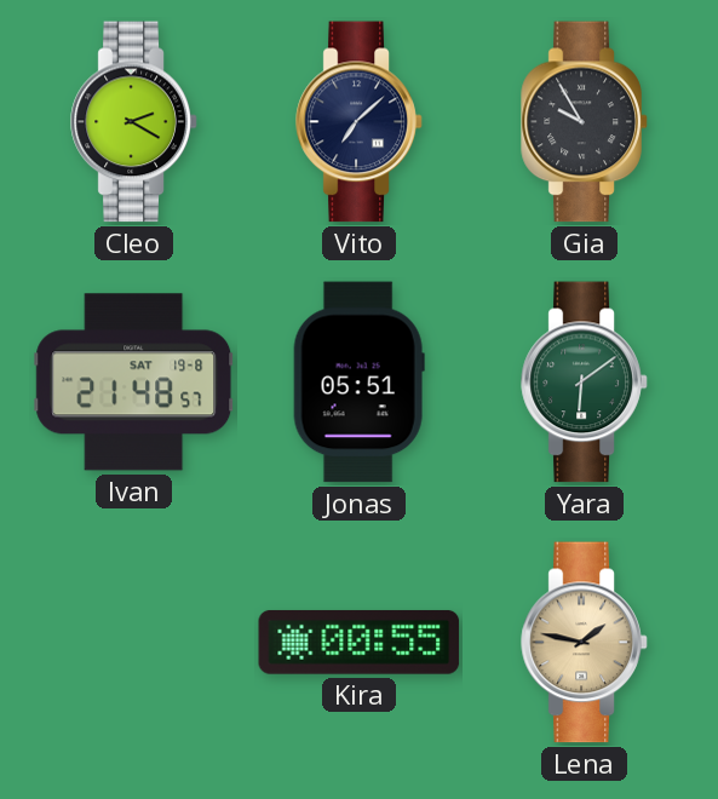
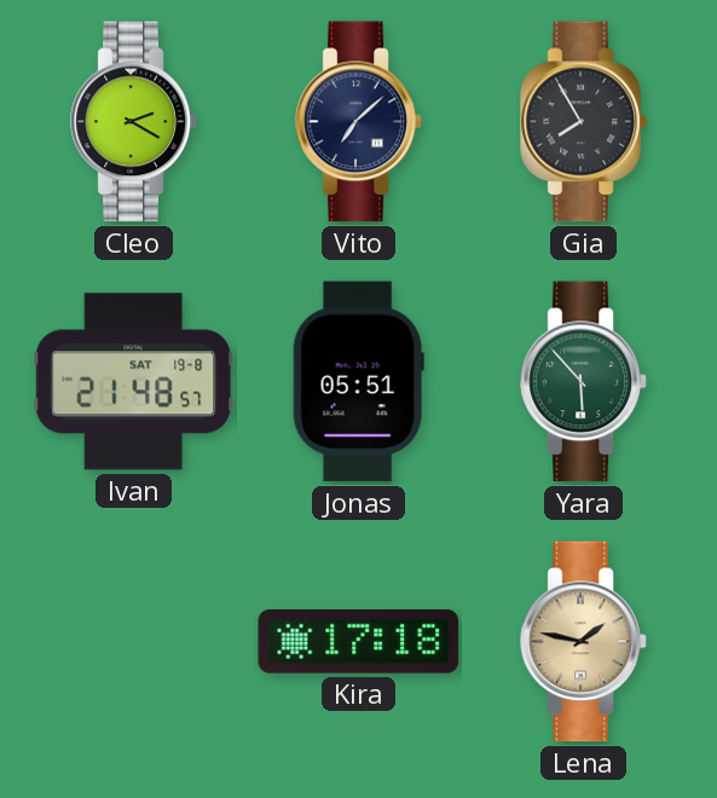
Gia: 9:55 -> 7:55
Yara: 6:09 -> 5:53
Kira: 00:55 -> 17:18
